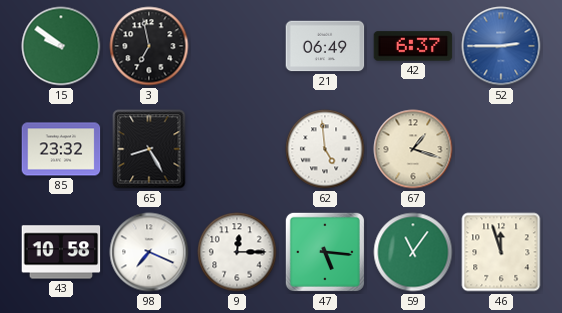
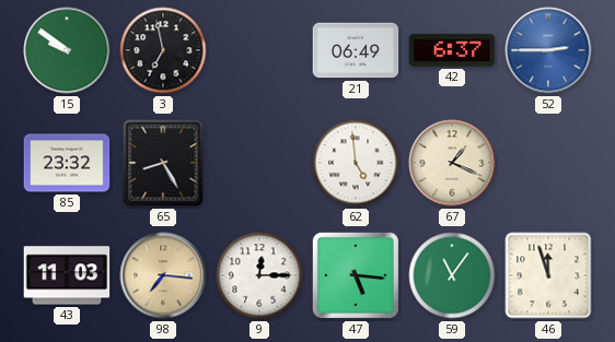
67: 1:18 -> 1:19
43: 10:58 -> 11:03
98: 7:19 -> 7:16
98 dial: white -> champagne
